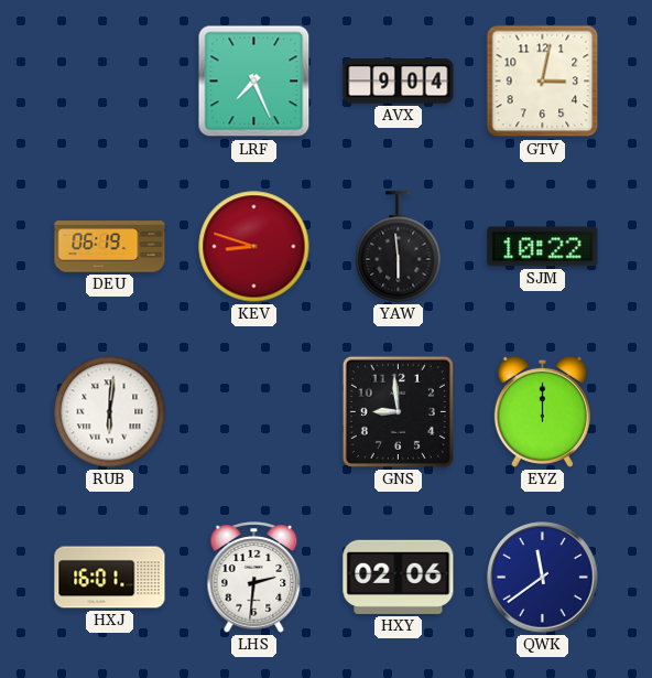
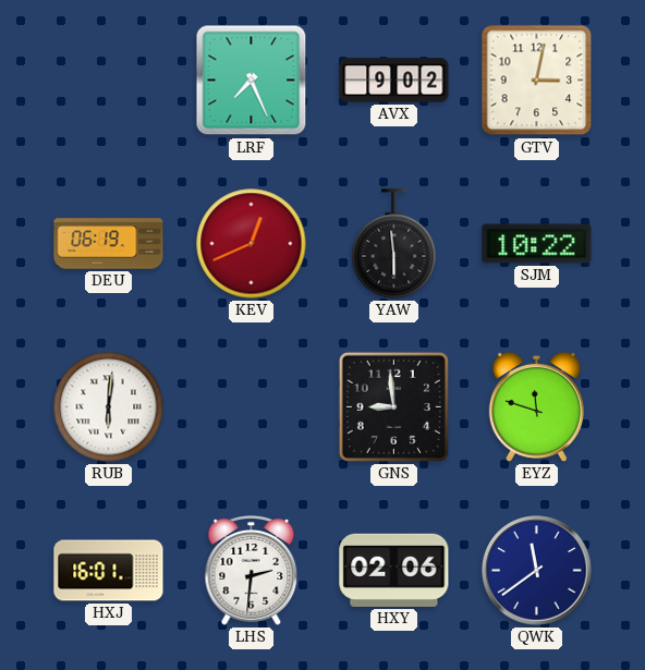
AVX: 9:04 -> 9:02
KEV: 8:48 -> 12:41
EYZ: 12:00 -> 11:48
